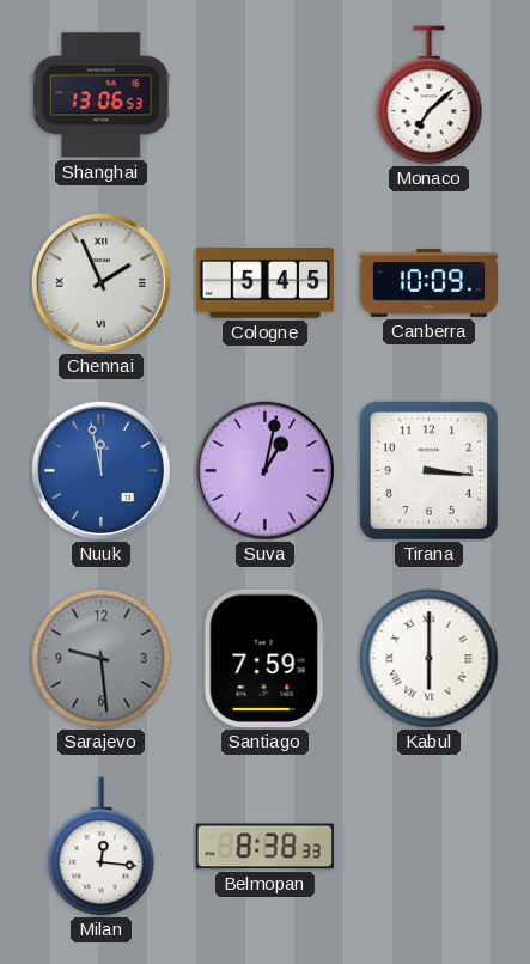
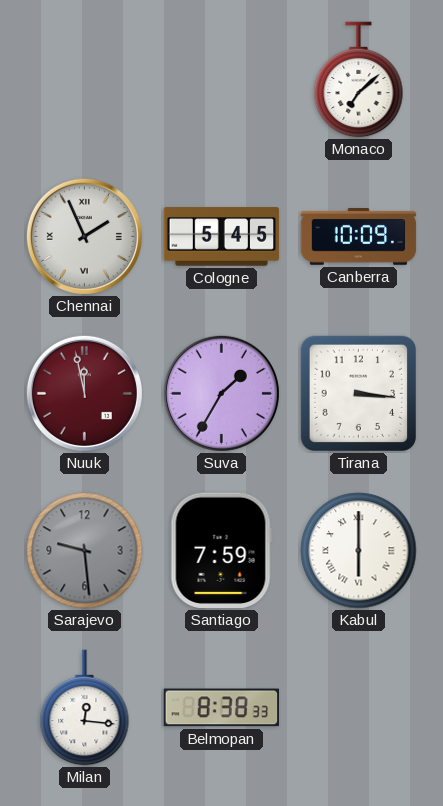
Shanghai: 13:06 -> none
Nuuk dial: blue -> burgundy
Suva: 1:02 -> 1:35
